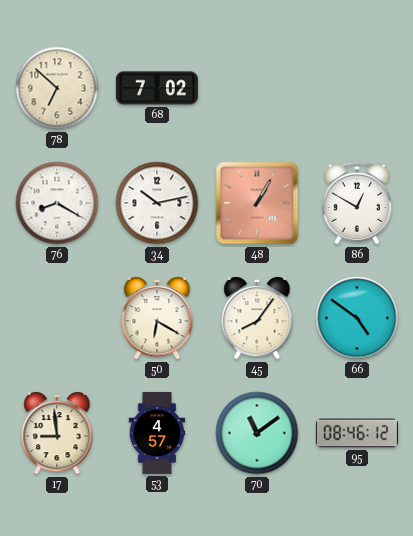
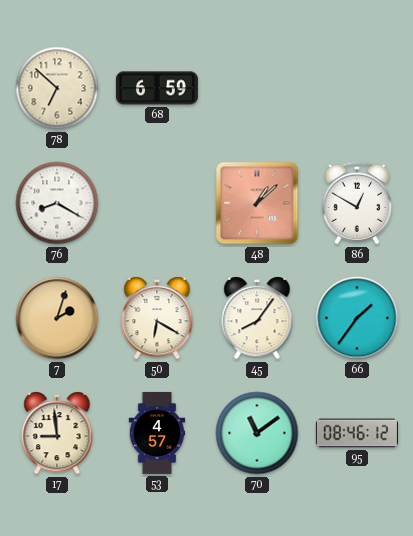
68: 7:02 -> 6:59
34: 10:13 -> none
48: 1:05 -> 1:08
7: none -> 2:03
66: 4:51 -> 1:36
